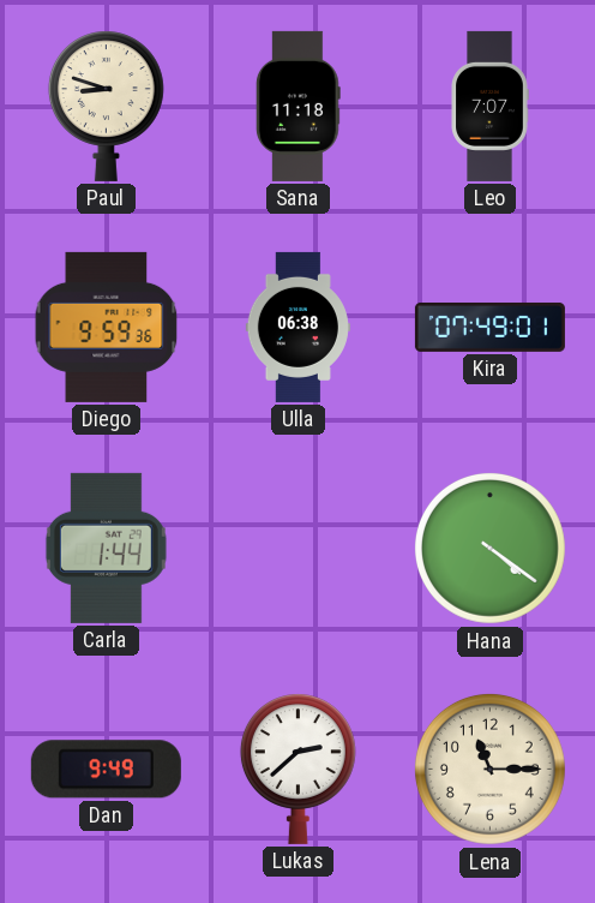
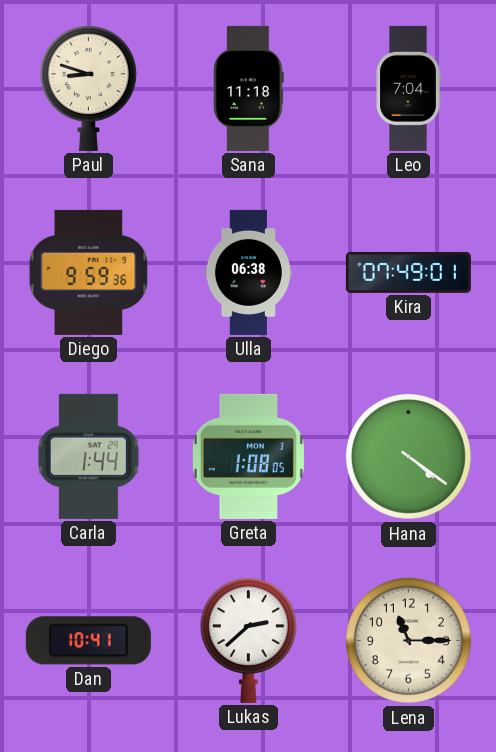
Leo: 7:07 -> 7:04
Greta: none -> 1:08
Dan: 9:49 -> 10:41
